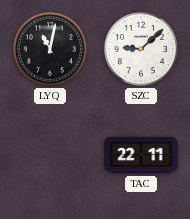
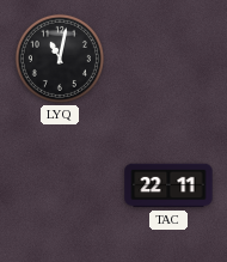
SZC: 9:08 -> none
